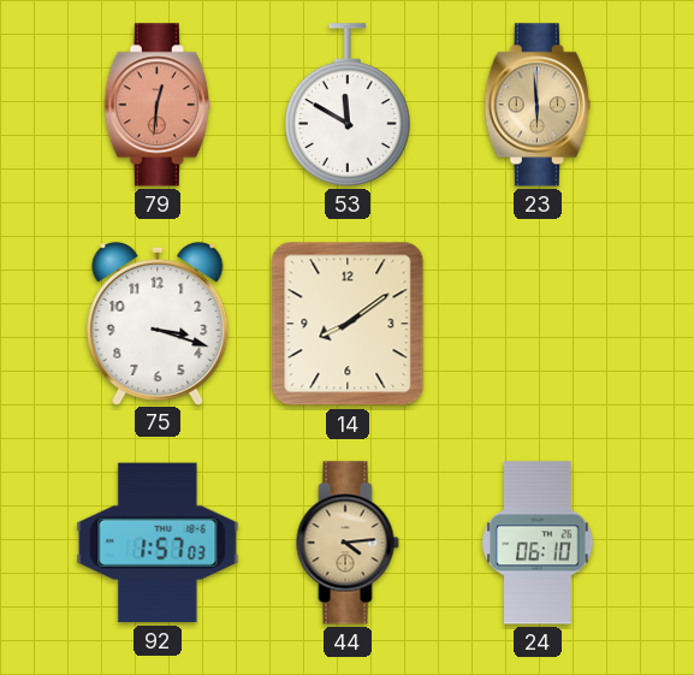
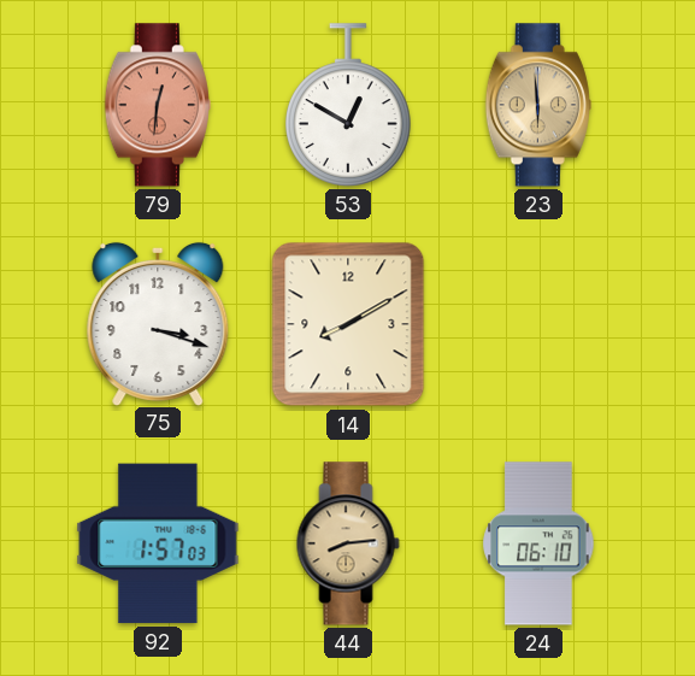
53: 11:50 -> 12:50
14: 8:09 -> 8:10
44: 4:14 -> 8:14
